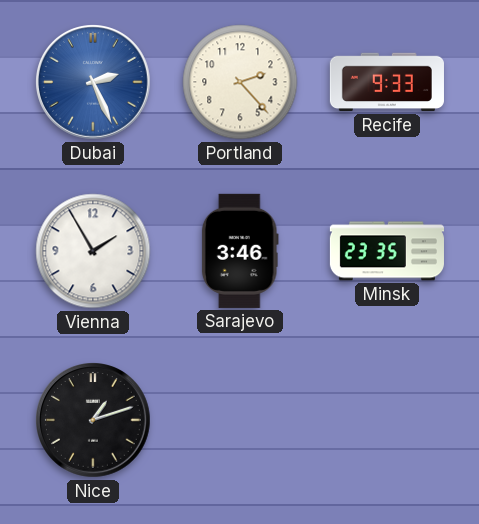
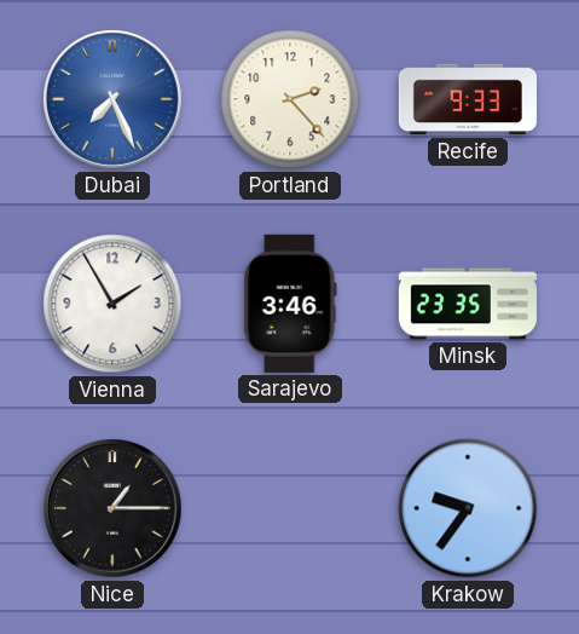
Dubai: 2:26 -> 7:26
Nice: 1:12 -> 1:15
Krakow: none -> 9:36
